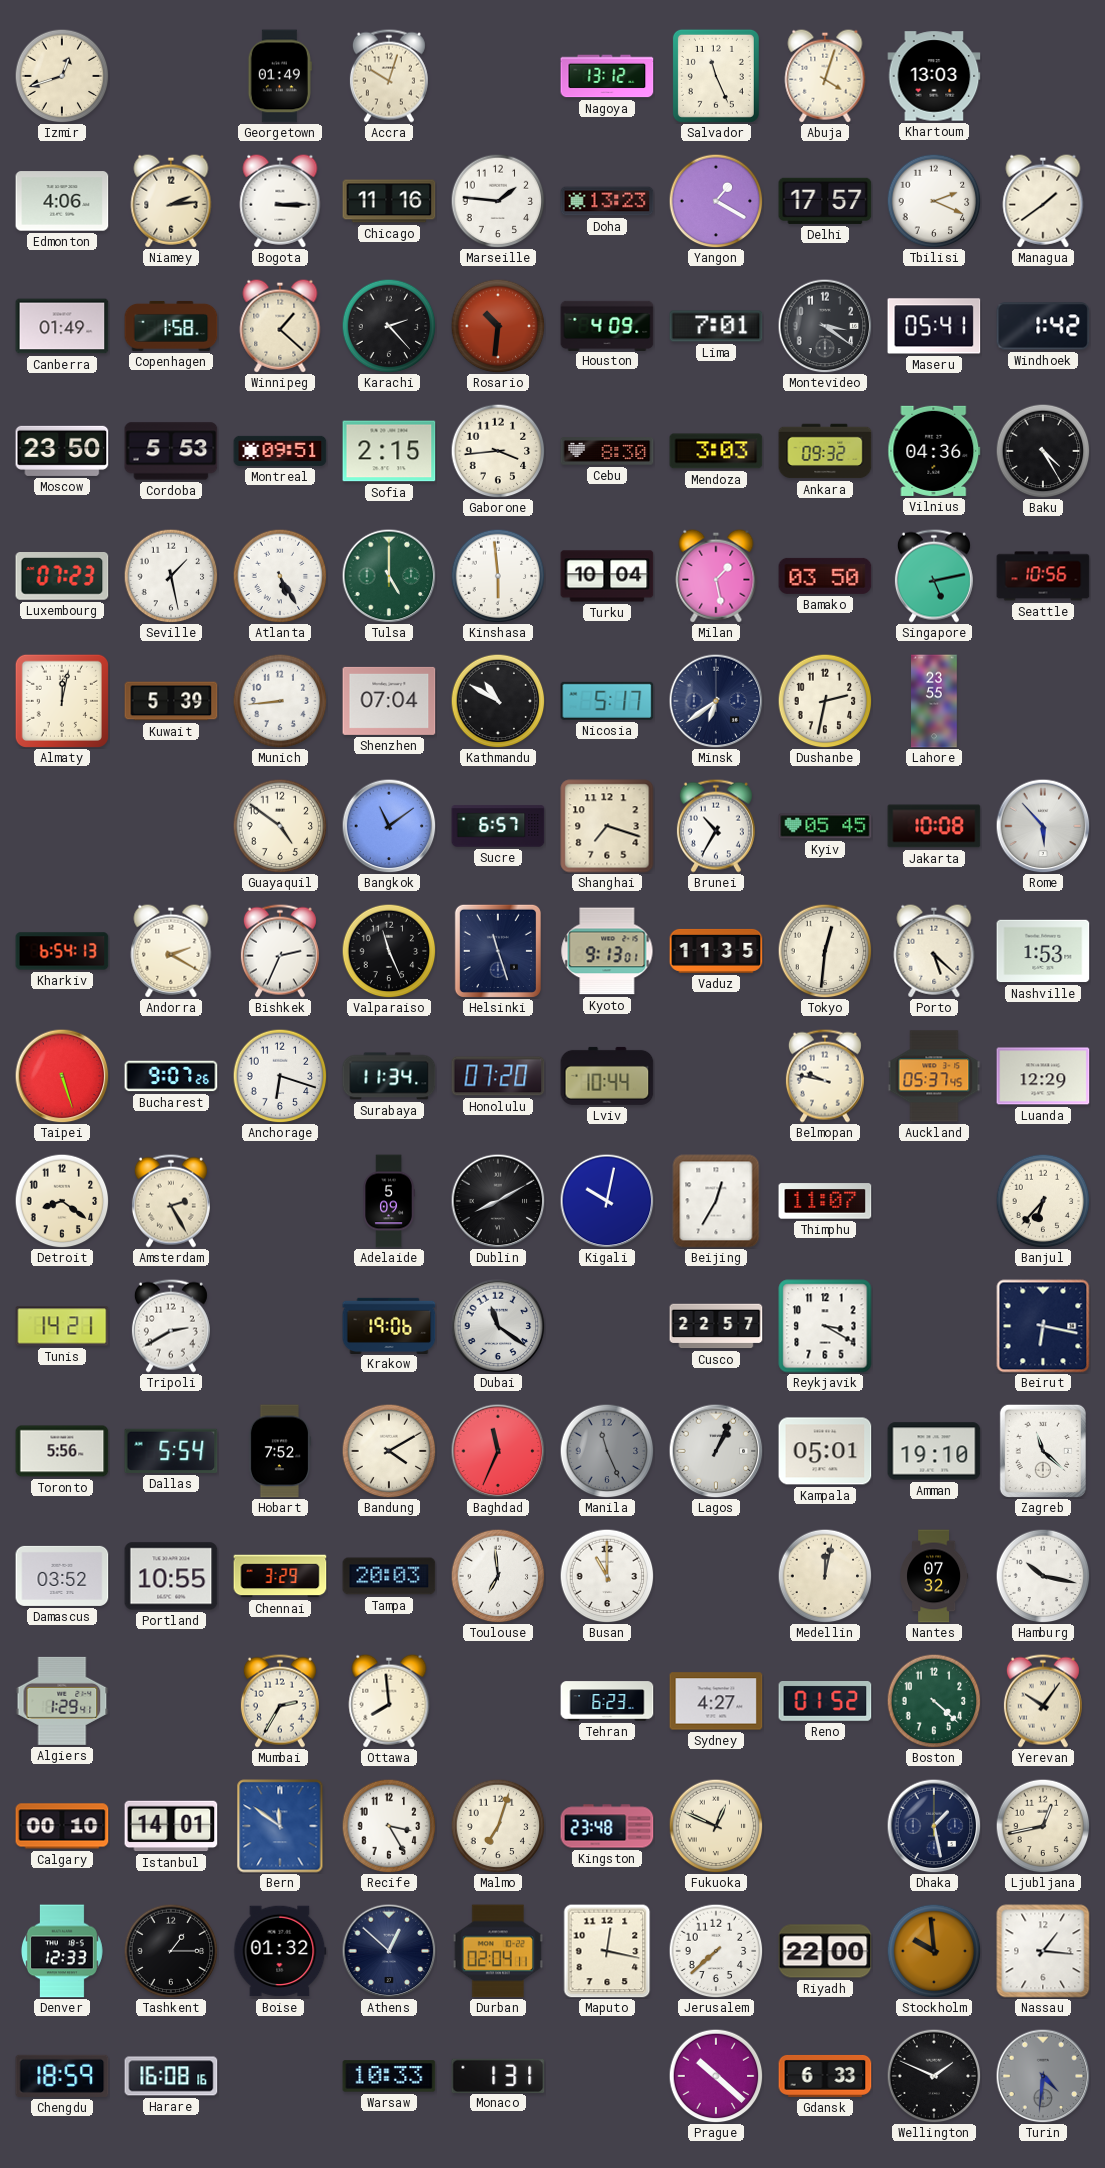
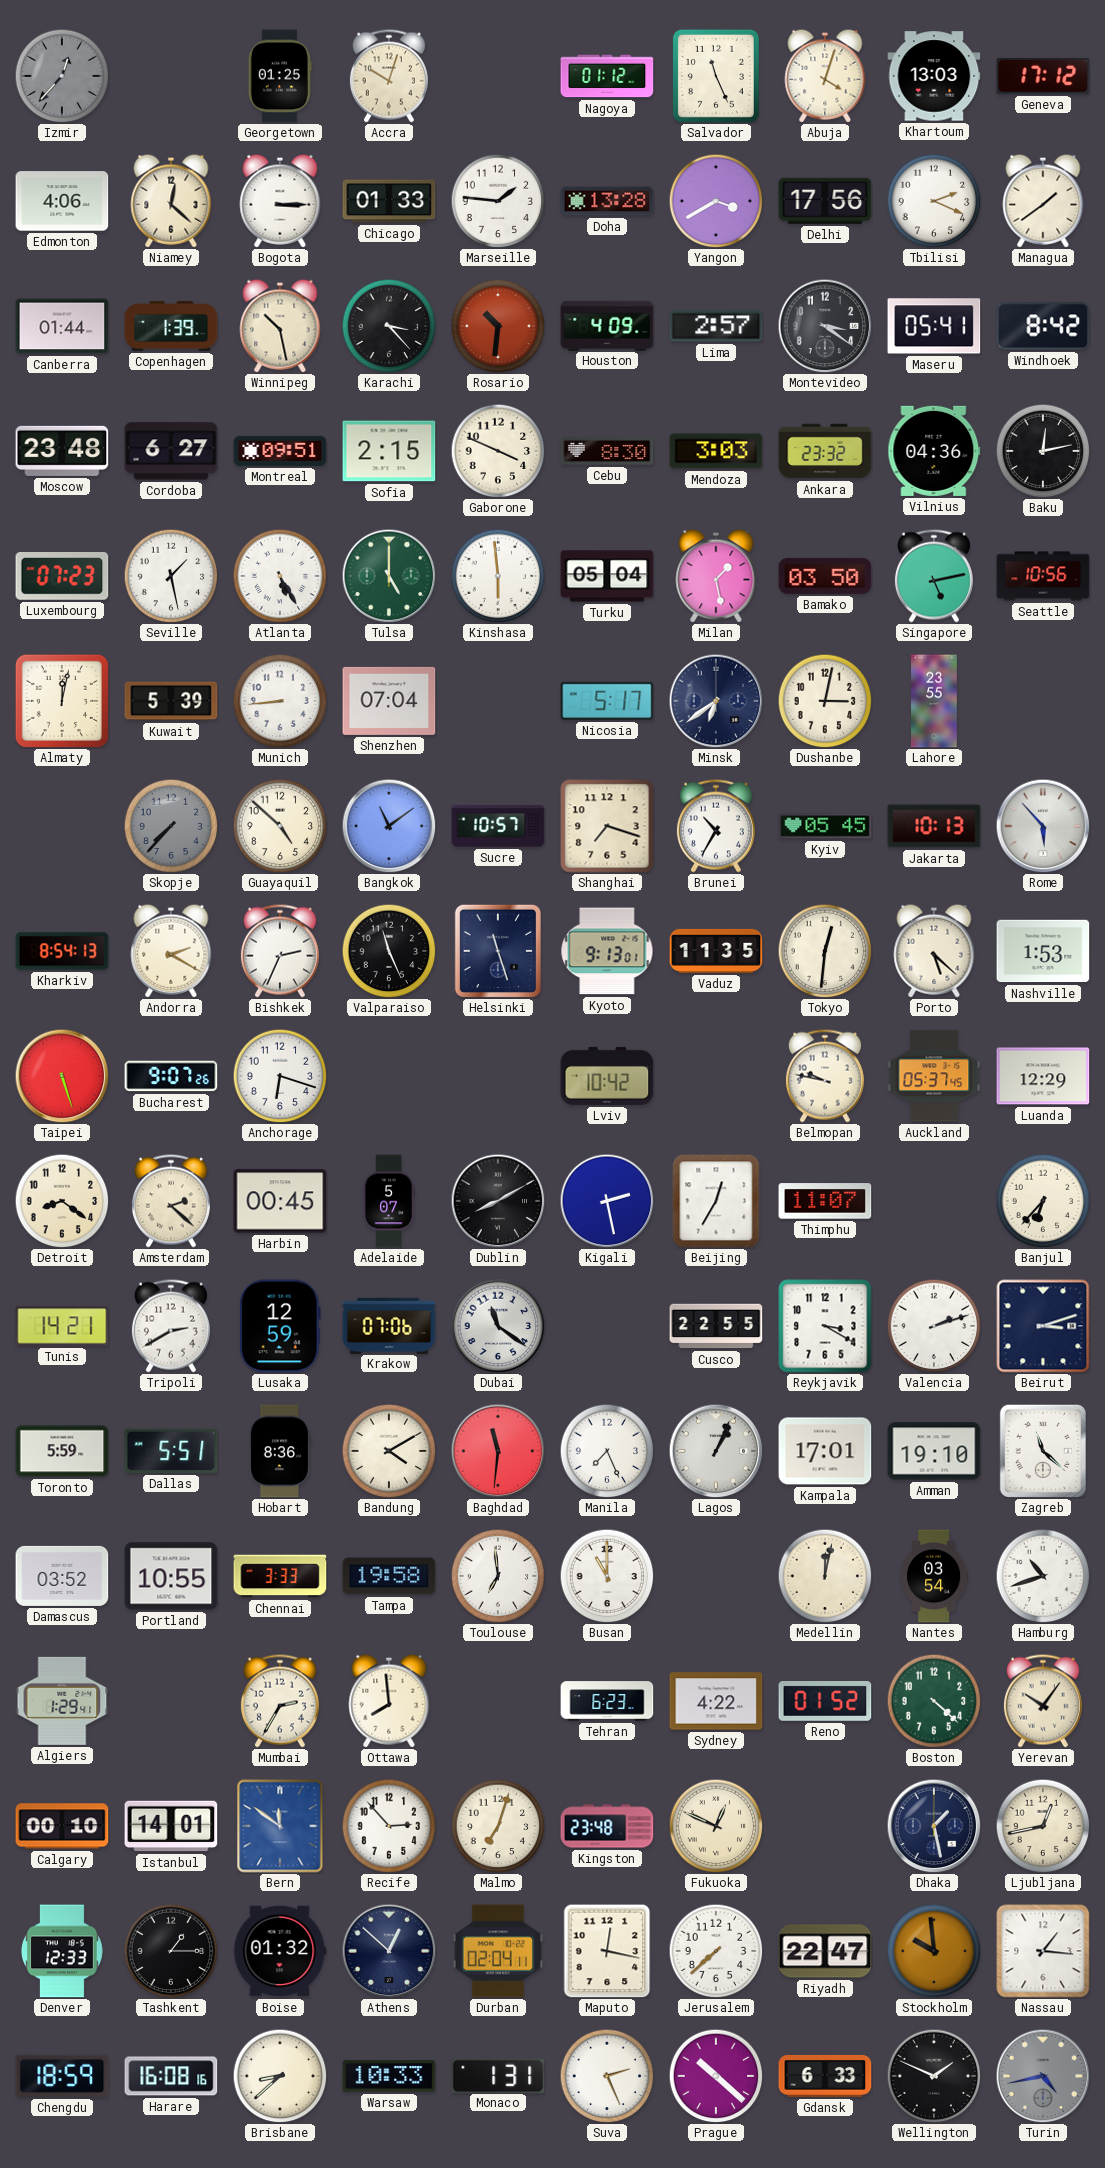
Izmir: 12:42 -> 12:37
Izmir dial: cream -> grey
Georgetown: 01:49 -> 01:25
Nagoya: 13:12 -> 01:12
Geneva: none -> 17:12
Niamey: 2:14 -> 12:22
Chicago: 11:16 -> 01:33
Doha: 13:23 -> 13:28
Yangon: 1:20 -> 3:40
Delhi: 17:57 -> 17:56
Canberra: 01:49 -> 01:44
Copenhagen: 1:58 -> 1:39
Winnipeg: 1:22 -> 10:28
Karachi: 2:23 -> 3:23
Lima: 7:01 -> 2:57
Windhoek: 1:42 -> 8:42
Moscow: 23:50 -> 23:48
Cordoba: 5:53 -> 6:27
Gaborone: 3:44 -> 3:49
Ankara: 09:32 -> 23:32
Baku: 4:25 -> 12:13
Turku: 10:04 -> 05:04
Kathmandu: 10:50 -> none
Dushanbe: 2:32 -> 3:02
Skopje: none -> 7:37
Guayaquil: 4:51 -> 4:52
Sucre: 6:57 -> 10:57
Jakarta: 10:08 -> 10:13
Kharkiv: 6:54 -> 8:54
Surabaya: 11:34 -> none
Honolulu: 07:20 -> none
Lviv: 10:44 -> 10:42
Amsterdam: 2:25 -> 2:22
Harbin: none -> 00:45
Adelaide: 5:09 -> 5:07
Kigali: 10:02 -> 2:28
Lusaka: none -> 12:59
Krakow: 19:06 -> 07:06
Cusco: 22:57 -> 22:55
Valencia: none -> 2:12
Beirut: 6:17 -> 3:12
Toronto: 5:56 -> 5:59
Dallas: 5:54 -> 5:51
Hobart: 7:52 -> 8:36
Baghdad: 11:34 -> 11:31
Manila: 11:26 -> 7:26
Manila dial: grey -> white
Kampala: 05:01 -> 17:01
Chennai: 3:29 -> 3:33
Tampa: 20:03 -> 19:58
Nantes: 07:32 -> 03:54
Hamburg: 10:17 -> 10:42
Sydney: 4:27 -> 4:22
Recife: 3:25 -> 2:53
Riyadh: 22:00 -> 22:47
Brisbane: none -> 8:38
Suva: none -> 2:26
Turin: 4:31 -> 4:43
